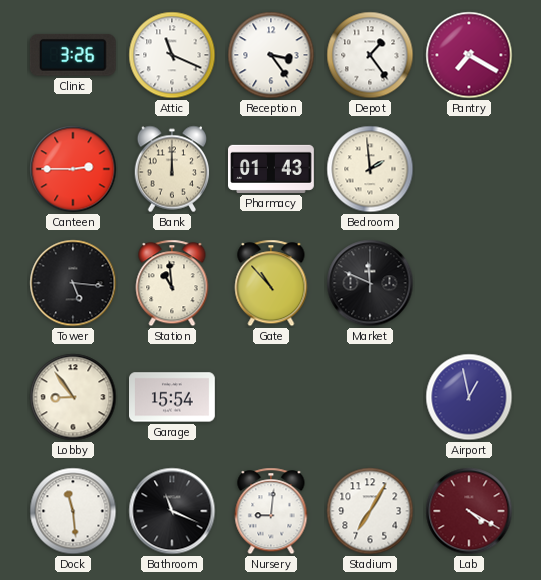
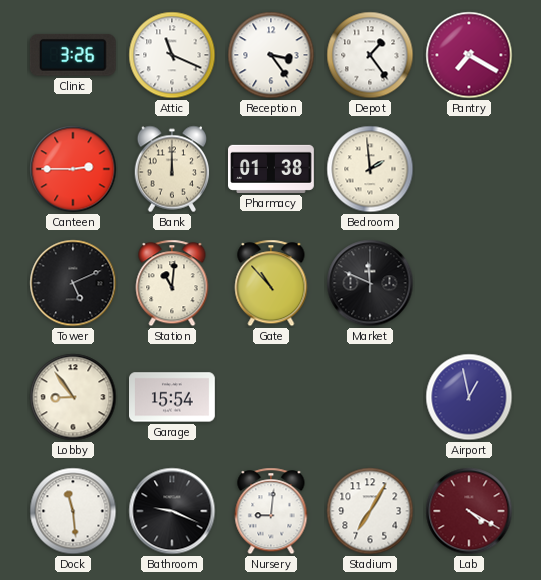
Pharmacy: 01:43 -> 01:38
Tower: 5:16 -> 5:11
Station: 10:59 -> 11:01
Bathroom: 11:19 -> 9:19
